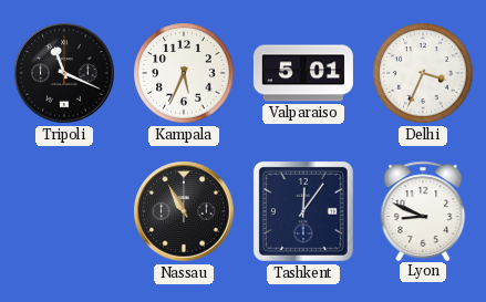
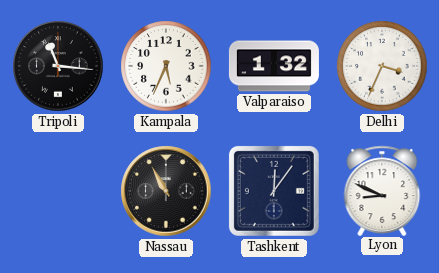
Tripoli: 11:19 -> 11:16
Valparaiso: 5:01 -> 1:32
